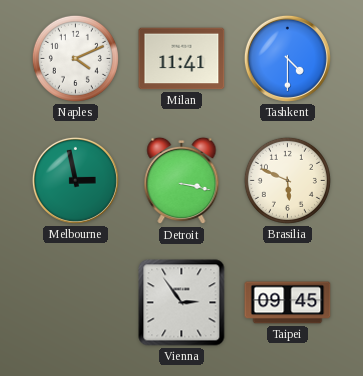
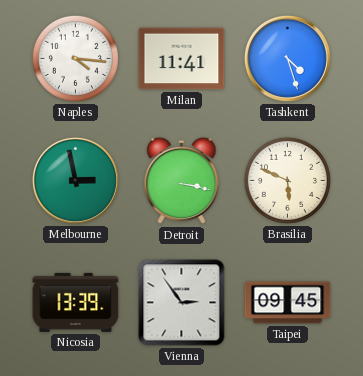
Naples: 4:11 -> 4:16
Tashkent: 4:30 -> 4:27
Nicosia: none -> 13:39
